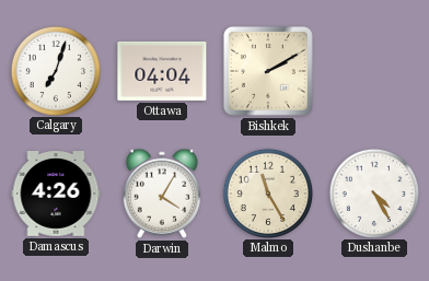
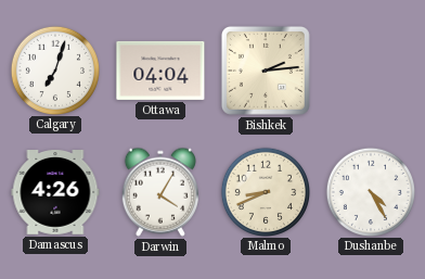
Bishkek: 2:10 -> 2:14
Malmo: 11:25 -> 8:41
